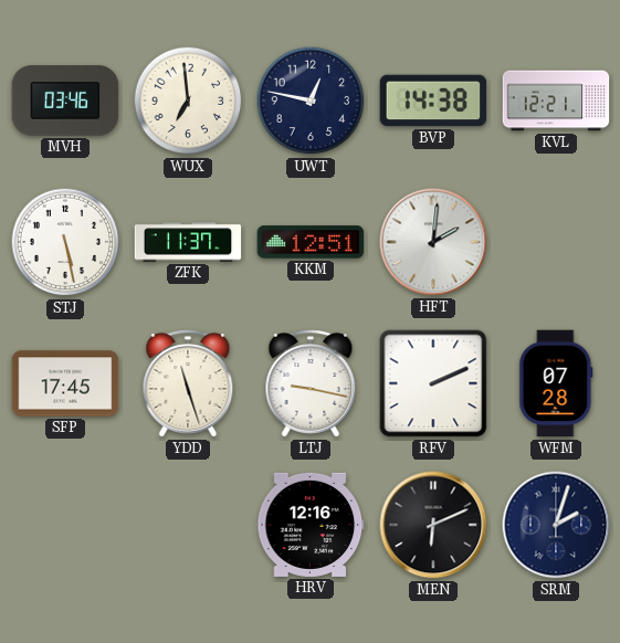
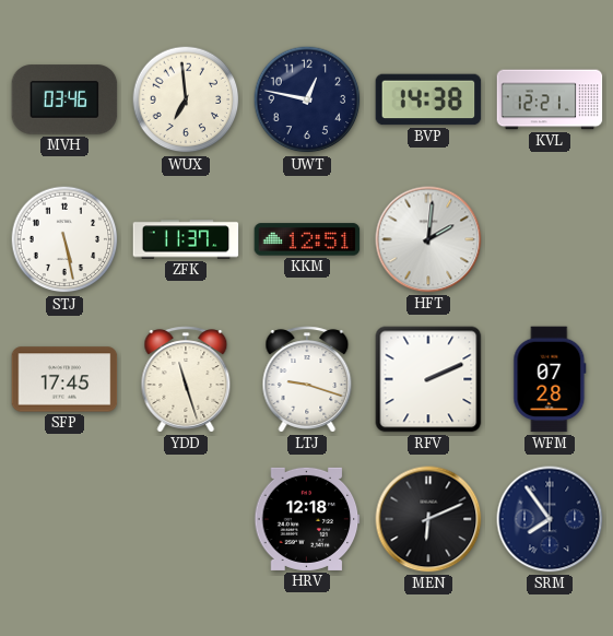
LTJ: 9:17 -> 9:18
HRV: 12:16 -> 12:18
SRM: 2:03 -> 7:54
